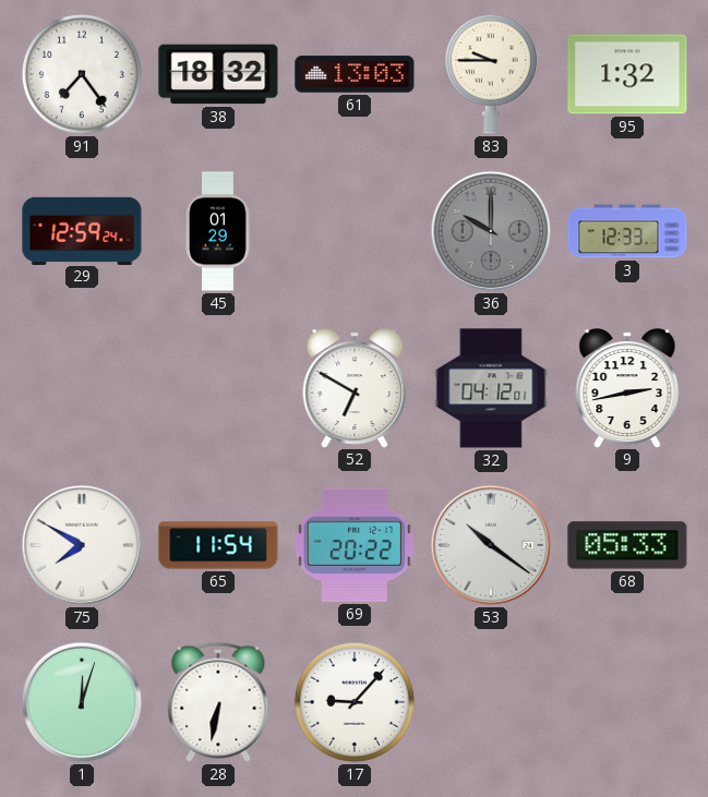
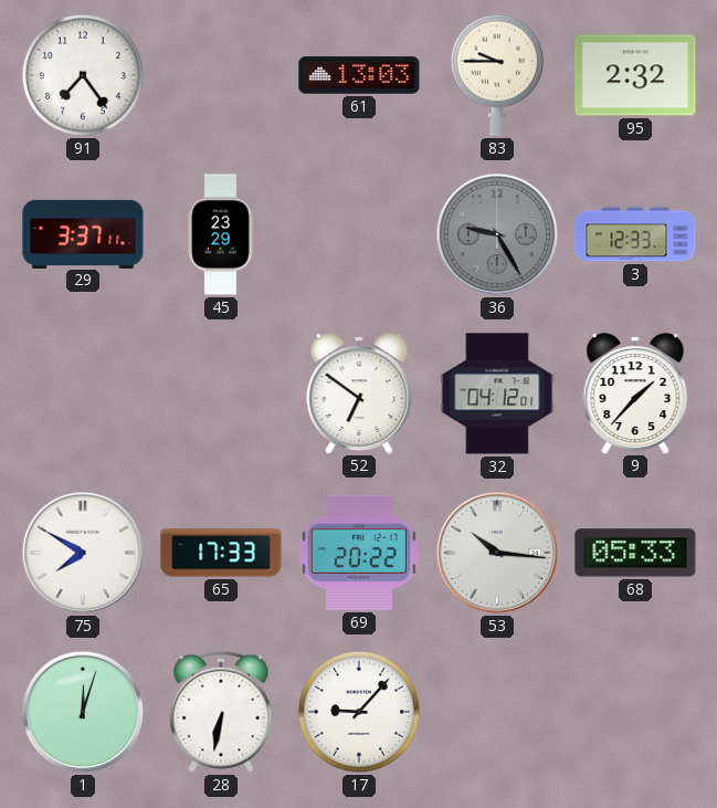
38: 18:32 -> none
95: 1:32 -> 2:32
29: 12:59 -> 3:37
45: 01:29 -> 23:29
36: 10:00 -> 9:25
52: 6:50 -> 6:51
9: 2:43 -> 1:37
65: 11:54 -> 17:33
53: 10:21 -> 10:16
